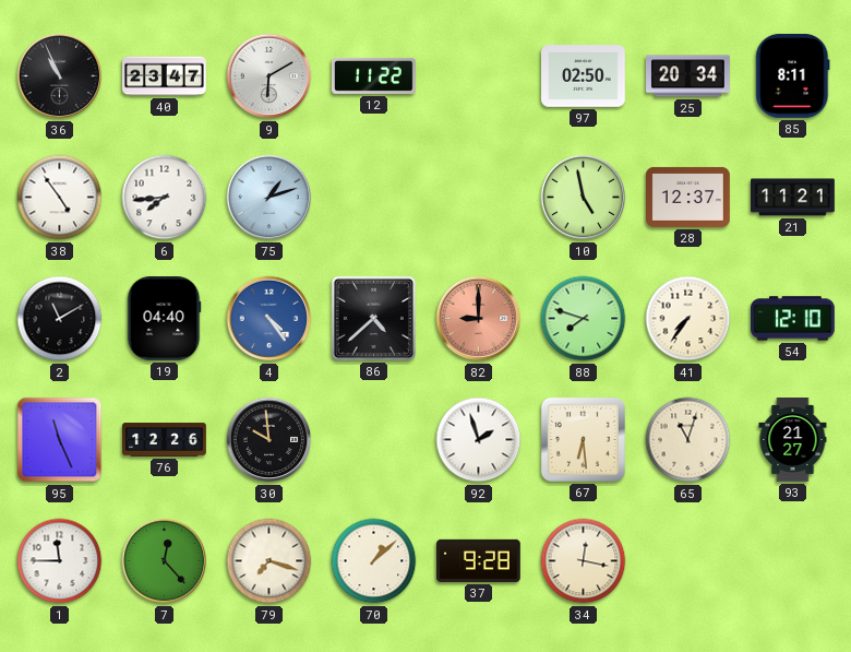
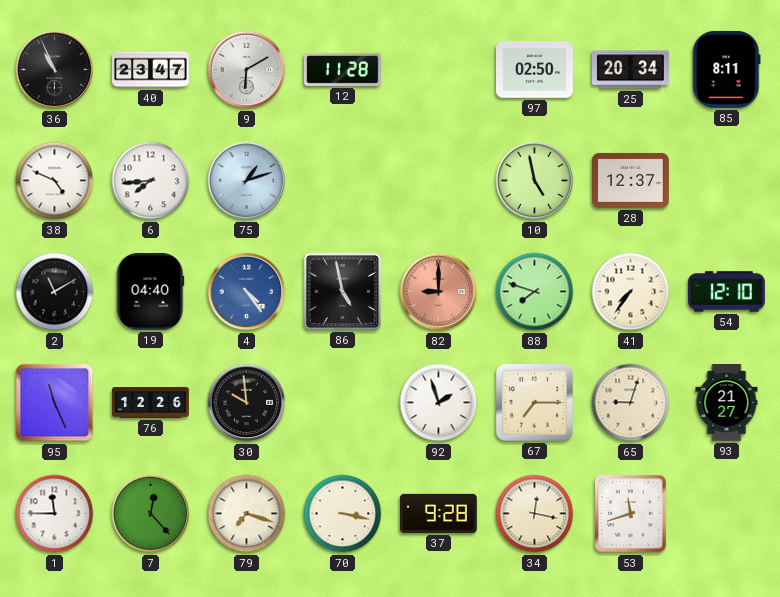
12: 11:22 -> 11:28
38: 4:54 -> 4:49
21: 11:21 -> none
86: 4:38 -> 4:58
67: 6:29 -> 7:15
65: 11:03 -> 9:03
70: 1:08 -> 3:17
53: none -> 11:42
